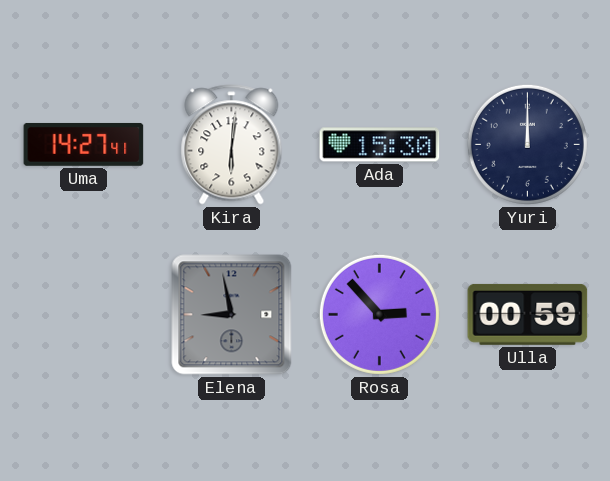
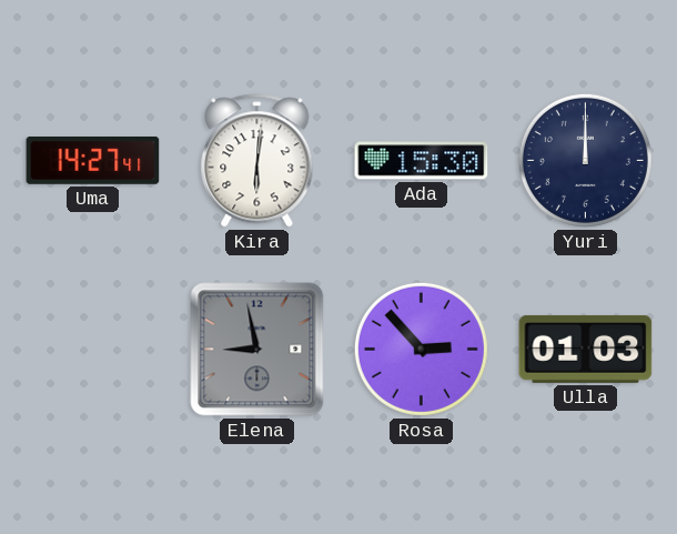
Ulla: 00:59 -> 01:03
